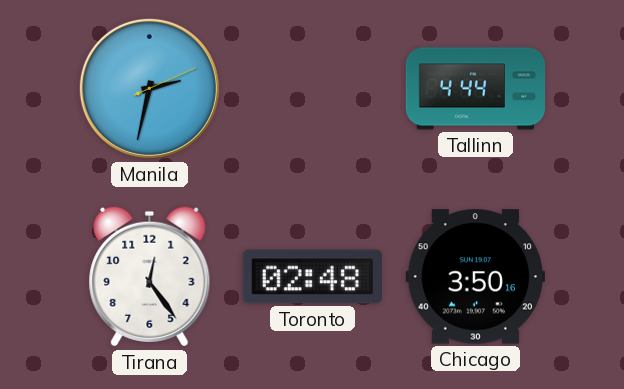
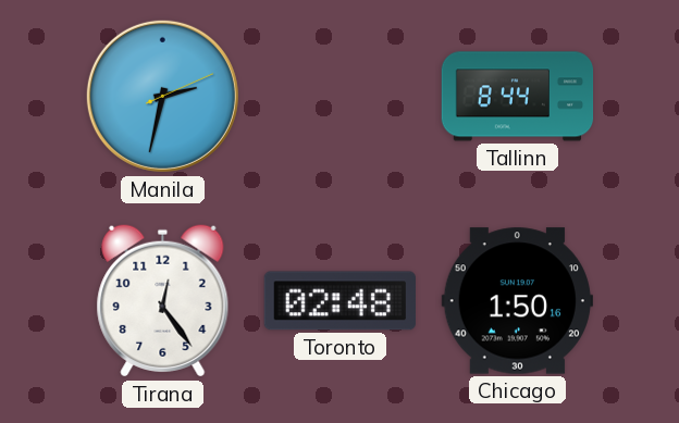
Tallinn: 4:44 -> 8:44
Chicago: 3:50 -> 1:50
